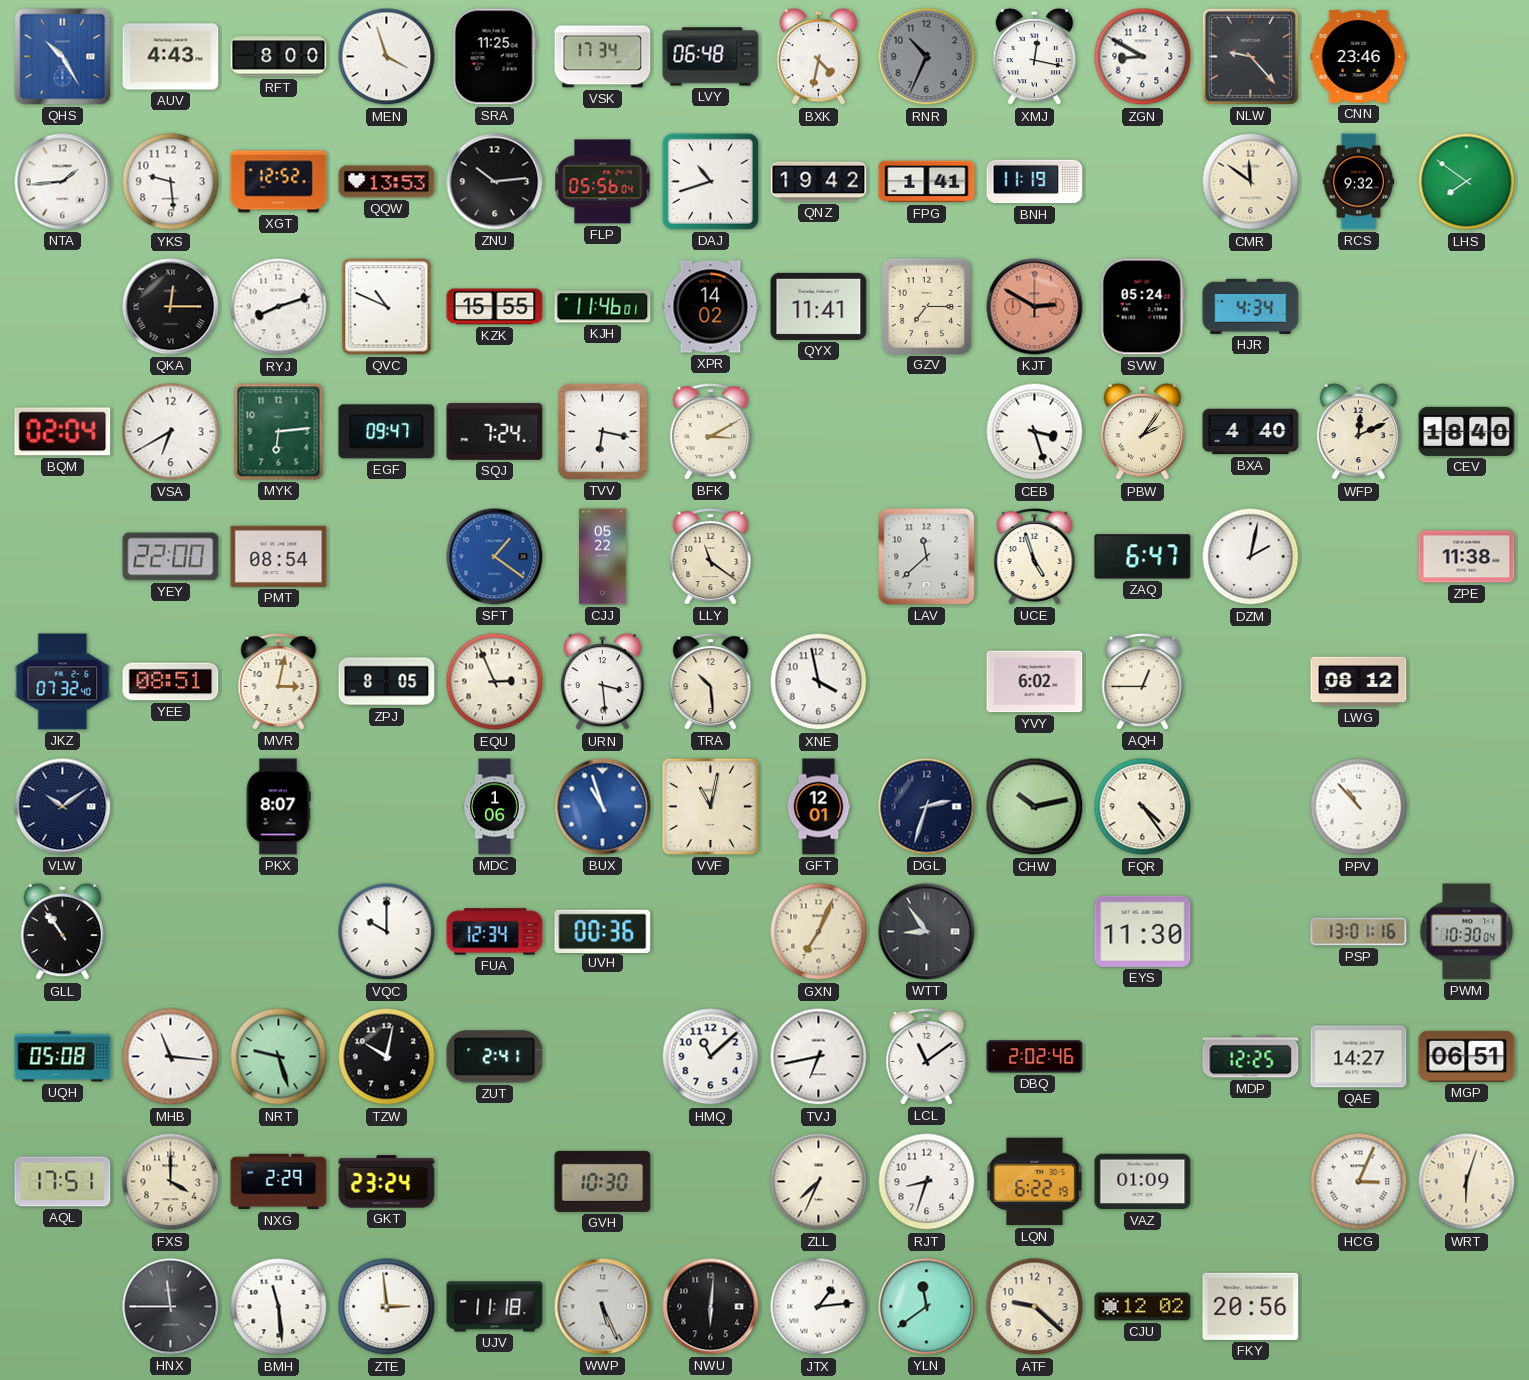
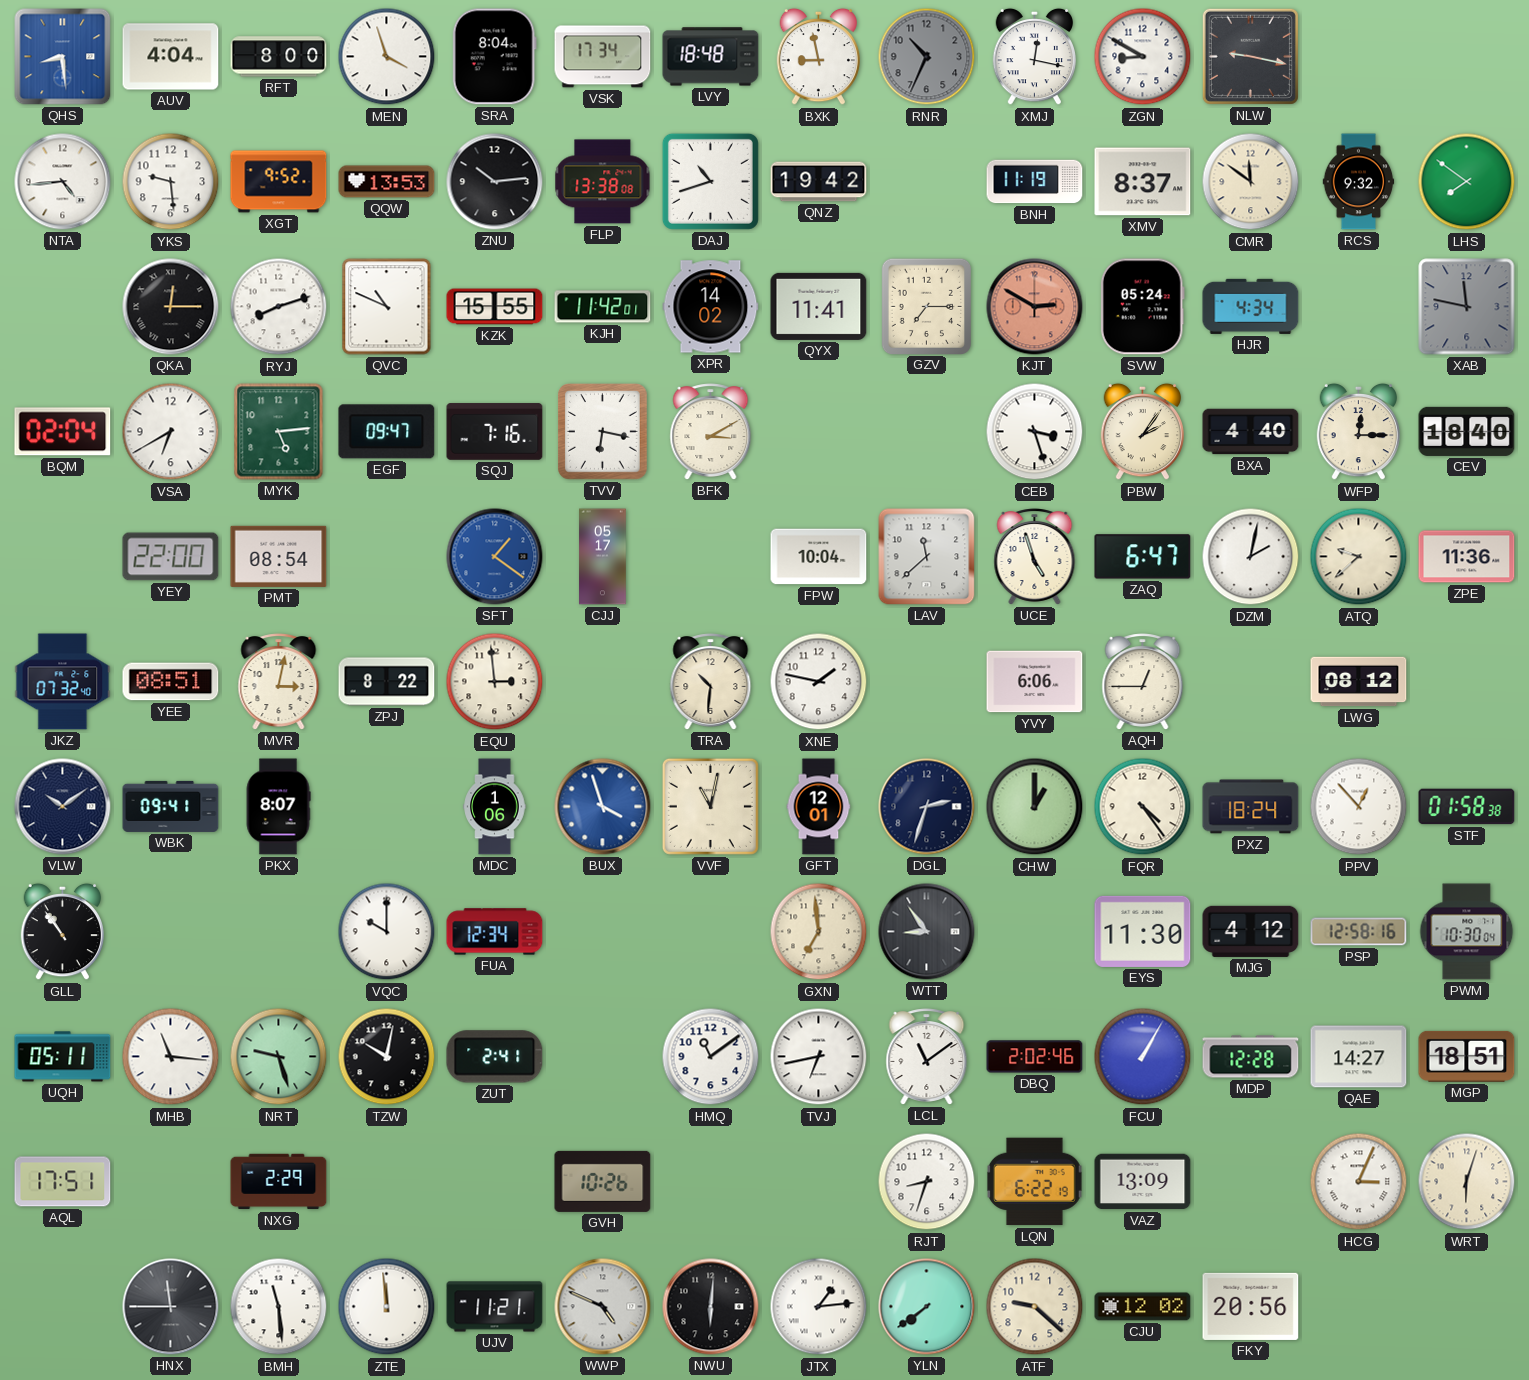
QHS: 10:25 -> 8:29
AUV: 4:43 -> 4:04
SRA: 11:25 -> 8:04
LVY: 06:48 -> 18:48
BXK: 4:32 -> 8:58
NLW: 9:23 -> 9:17
CNN: 23:46 -> none
NTA: 1:44 -> 4:44
XGT: 12:52 -> 9:52
FLP: 05:56 -> 13:38
FPG: 1:41 -> none
XMV: none -> 8:37
KJH: 11:46 -> 11:42
XAB: none -> 11:47
MYK: 6:14 -> 5:14
SQJ: 7:24 -> 7:16
WFP: 12:11 -> 12:15
CJJ: 05:22 -> 05:17
LLY: 11:21 -> none
FPW: none -> 10:04
ATQ: none -> 9:38
ZPE: 11:38 -> 11:36
ZPJ: 8:05 -> 8:22
EQU: 2:56 -> 2:59
URN: 3:29 -> none
TRA: 10:29 -> 10:31
XNE: 3:58 -> 1:47
YVY: 6:02 -> 6:06
WBK: none -> 09:41
BUX: 10:57 -> 3:57
CHW: 10:13 -> 1:00
PXZ: none -> 18:24
PPV: 10:53 -> 12:53
STF: none -> 01:58
UVH: 00:36 -> none
GXN: 7:04 -> 6:59
MJG: none -> 4:12
PSP: 13:01 -> 12:58
UQH: 05:08 -> 05:11
HMQ: 11:08 -> 11:09
FCU: none -> 1:05
MDP: 12:25 -> 12:28
MGP: 06:51 -> 18:51
FXS: 4:00 -> none
GKT: 23:24 -> none
GVH: 10:30 -> 10:26
ZLL: 7:34 -> none
VAZ: 01:09 -> 13:09
ZTE: 2:59 -> 11:59
UJV: 11:18 -> 11:21
WWP: 5:26 -> 4:49
YLN: 11:39 -> 7:39
